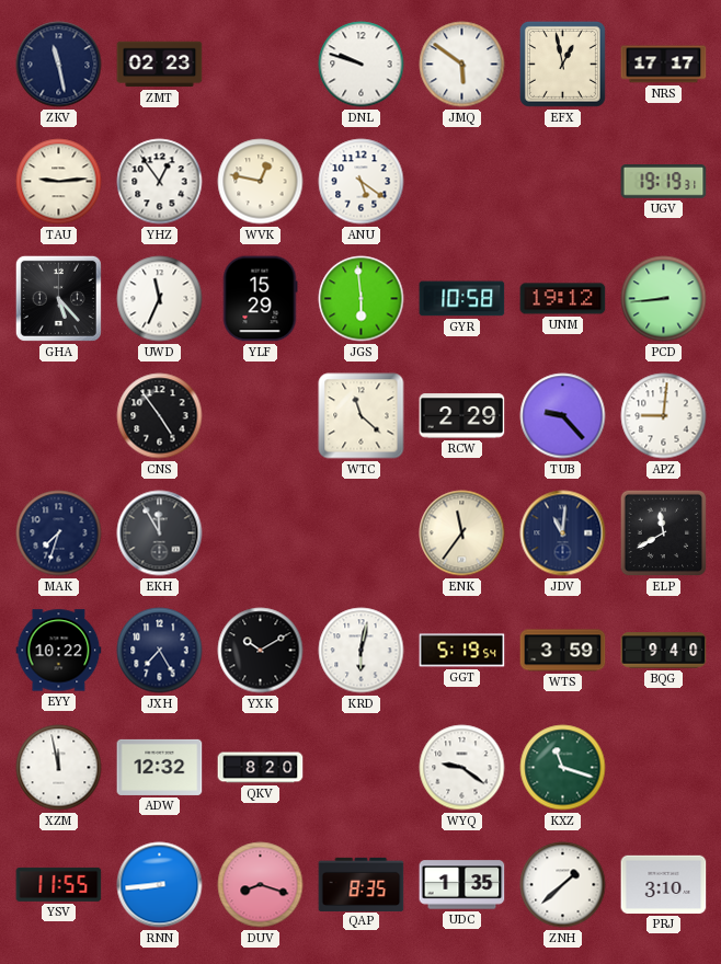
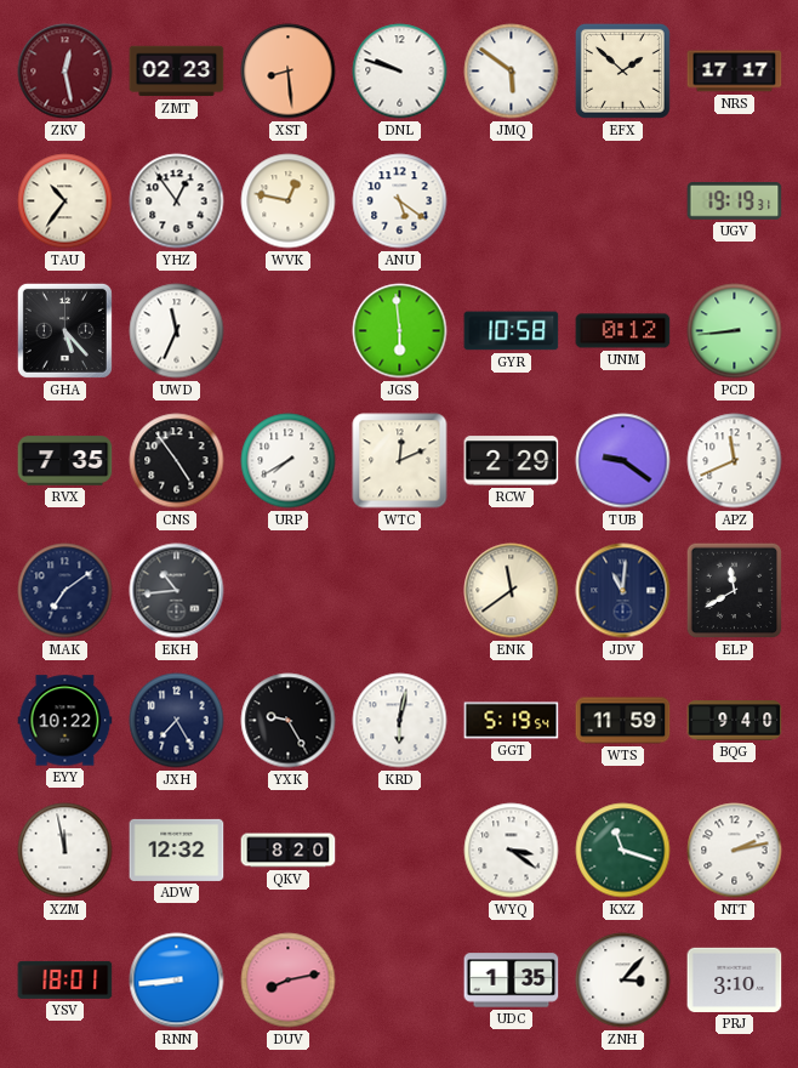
ZKV: 11:28 -> 12:28
ZKV dial: navy -> burgundy
XST: none -> 8:29
EFX: 12:58 -> 1:52
TAU: 9:14 -> 10:36
YLF: 15:29 -> none
UNM: 19:12 -> 0:12
RVX: none -> 7:35
URP: none -> 7:40
WTC: 11:22 -> 12:11
TUB: 9:23 -> 9:21
APZ: 9:01 -> 11:41
MAK: 7:33 -> 7:09
EKH: 11:55 -> 10:44
ENK: 11:36 -> 11:39
YXK: 10:10 -> 9:25
WTS: 3:59 -> 11:59
WYQ: 9:21 -> 3:21
NTT: none -> 2:13
YSV: 11:55 -> 18:01
DUV: 8:18 -> 8:13
QAP: 8:35 -> none
ZNH: 1:38 -> 3:07
